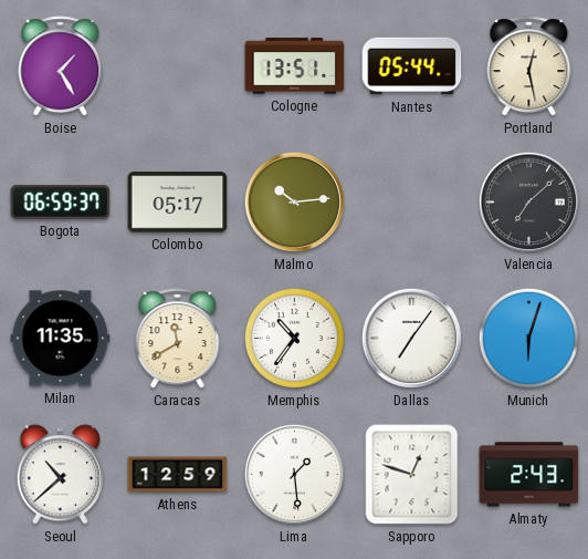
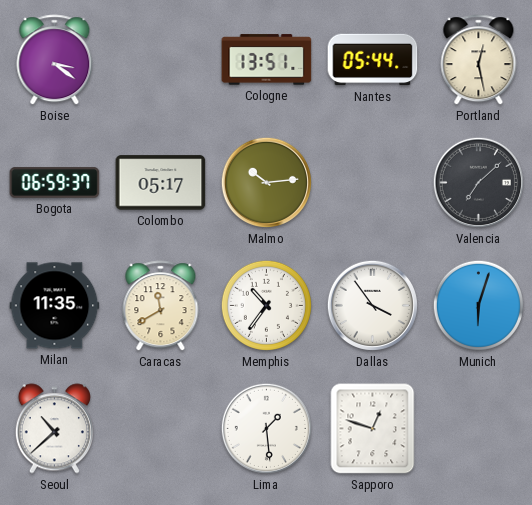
Boise: 1:25 -> 3:21
Dallas: 7:06 -> 3:54
Athens: 12:59 -> none
Almaty: 2:43 -> none
